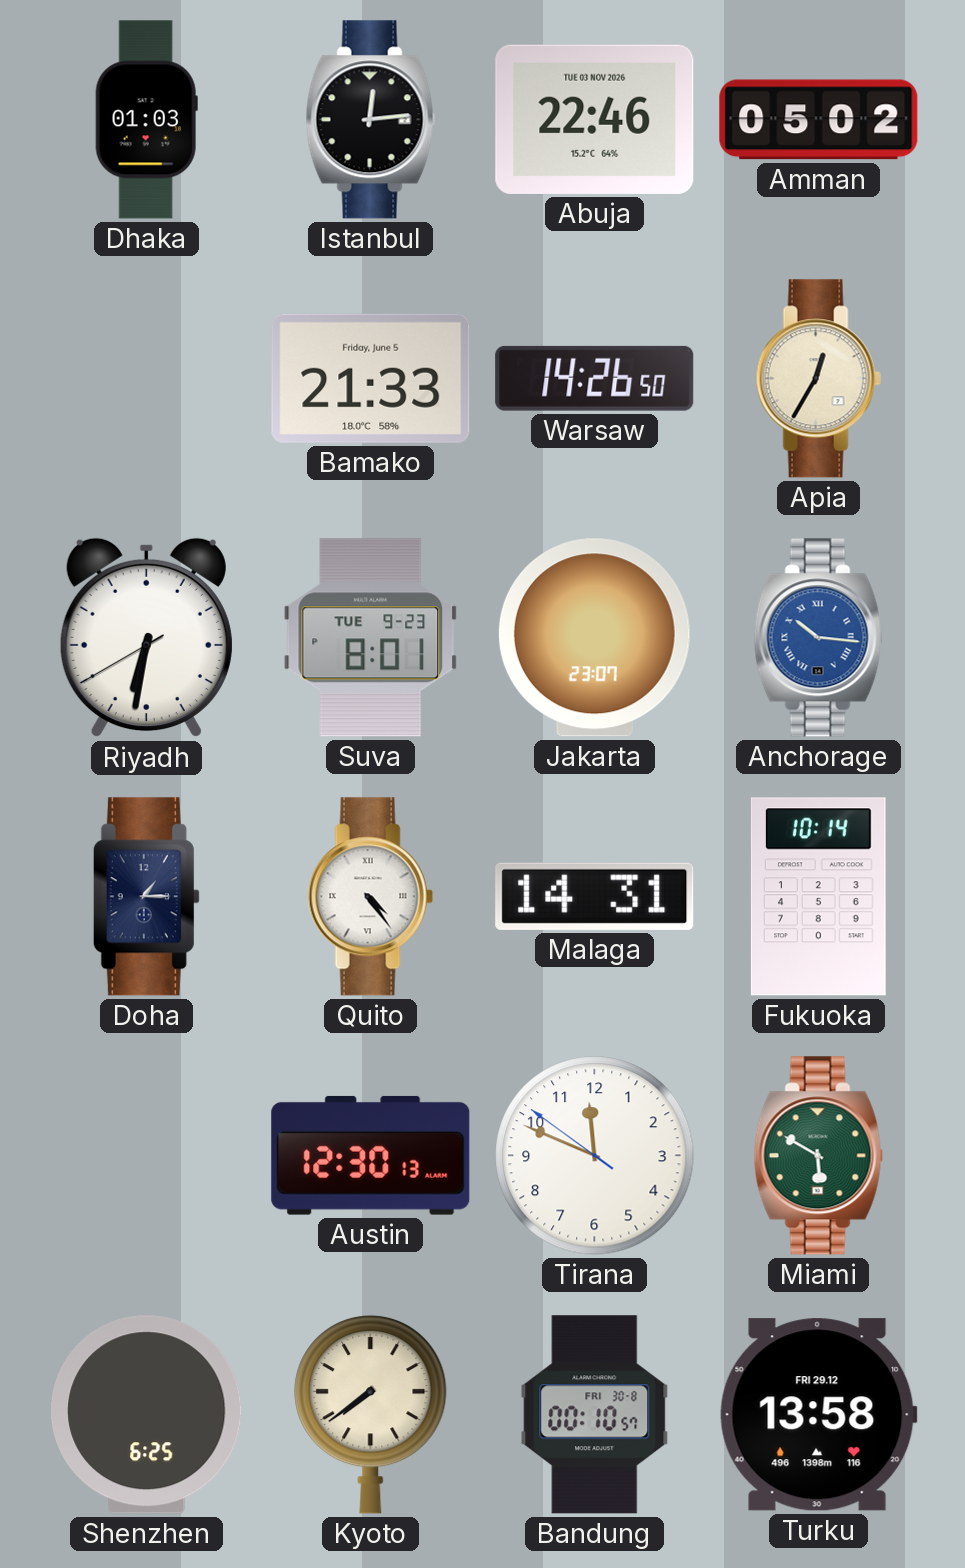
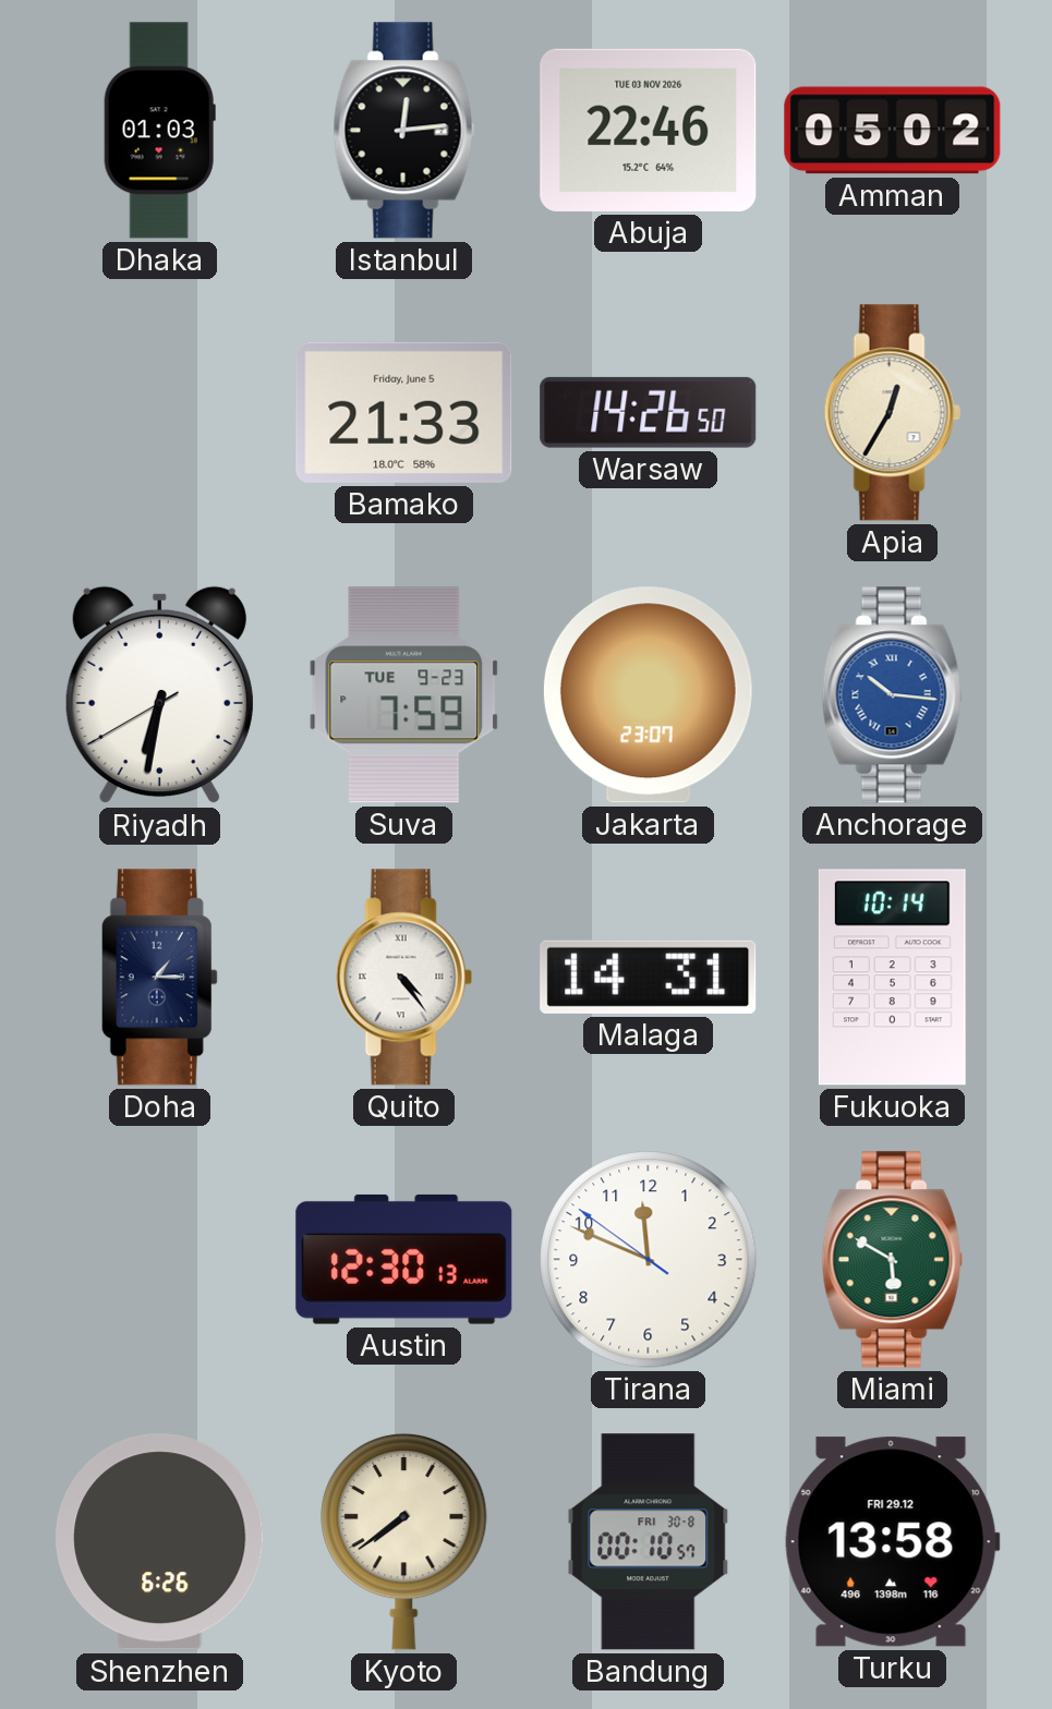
Suva: 8:01 -> 7:59
Shenzhen: 6:25 -> 6:26
